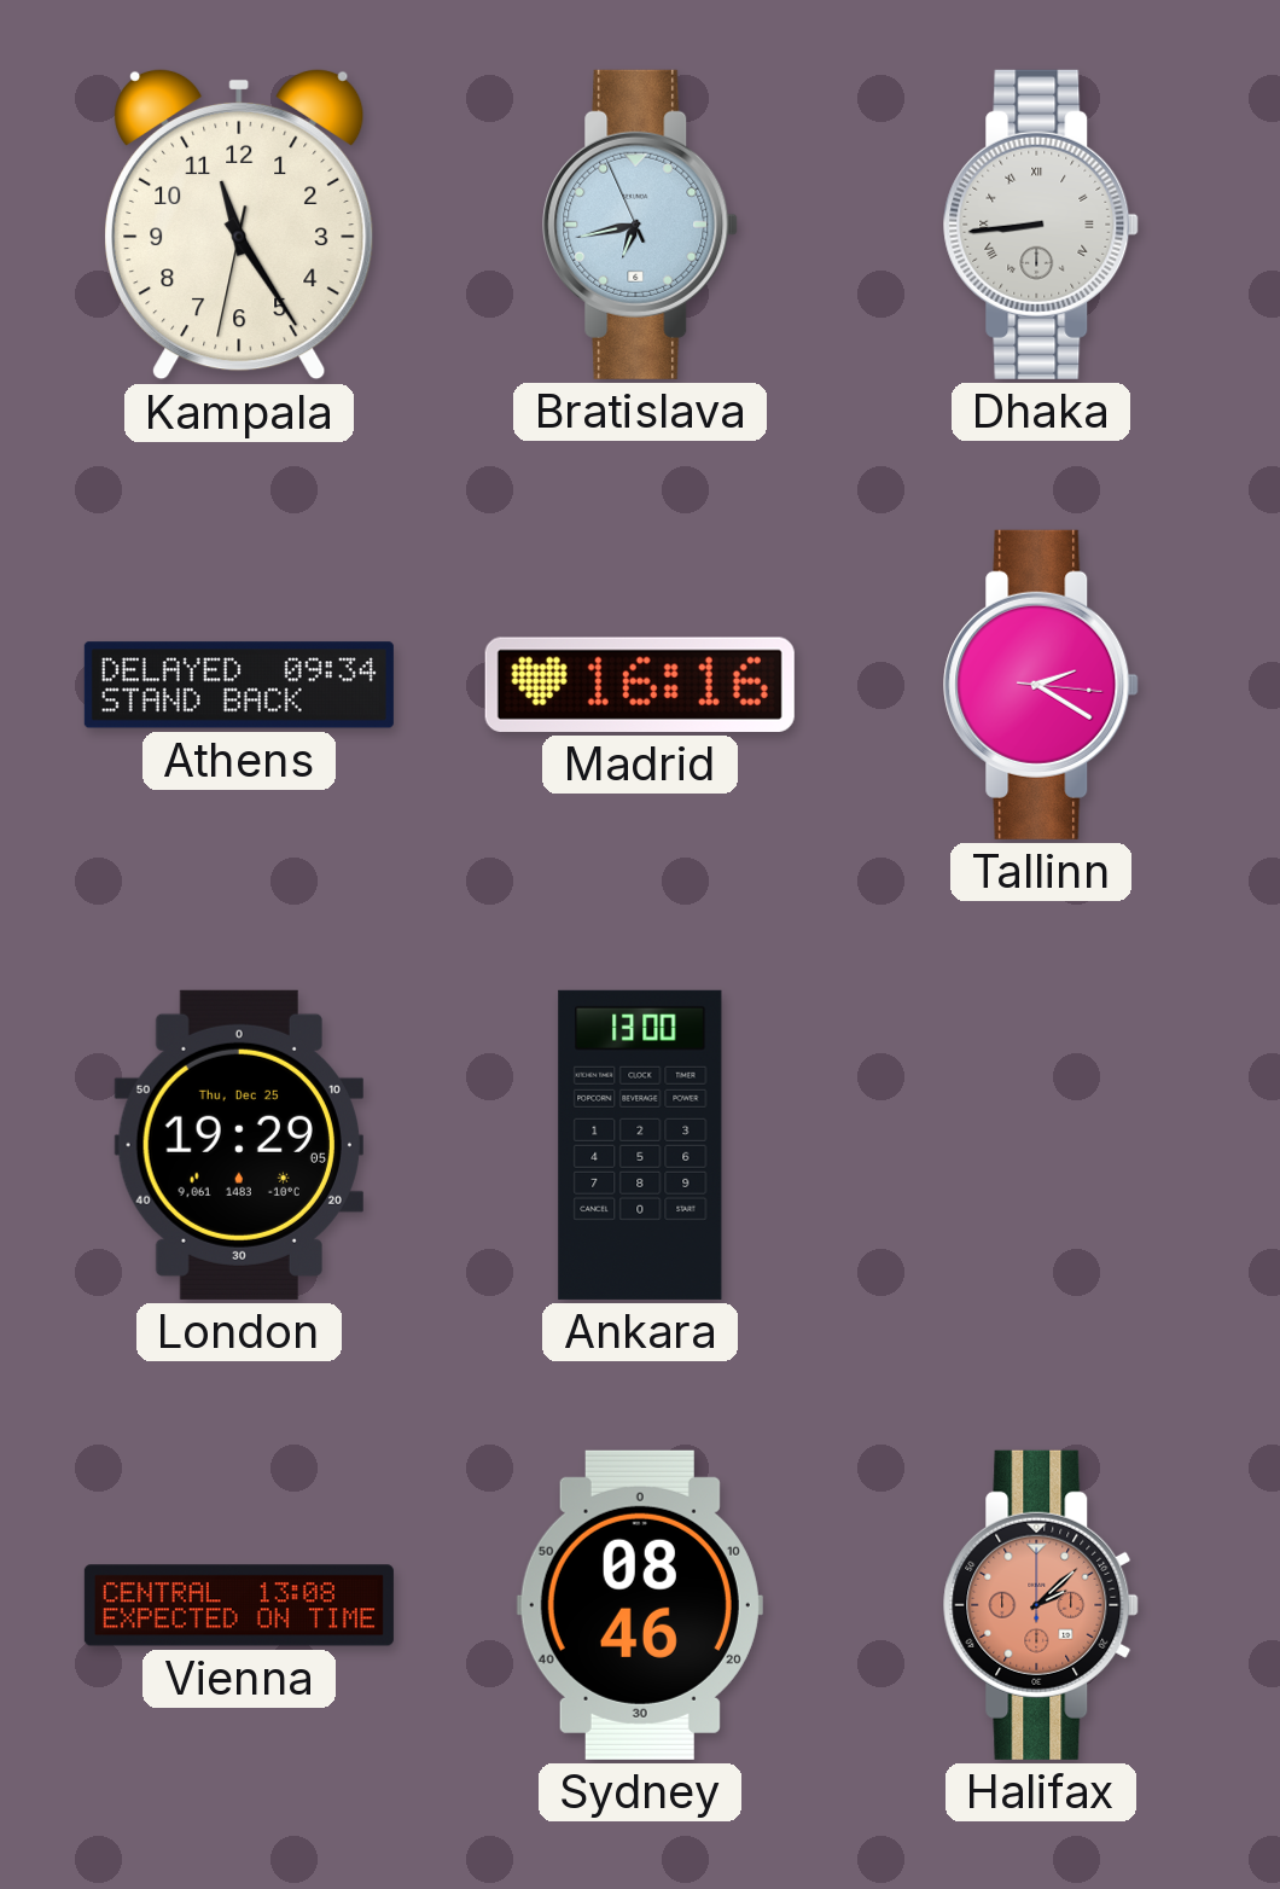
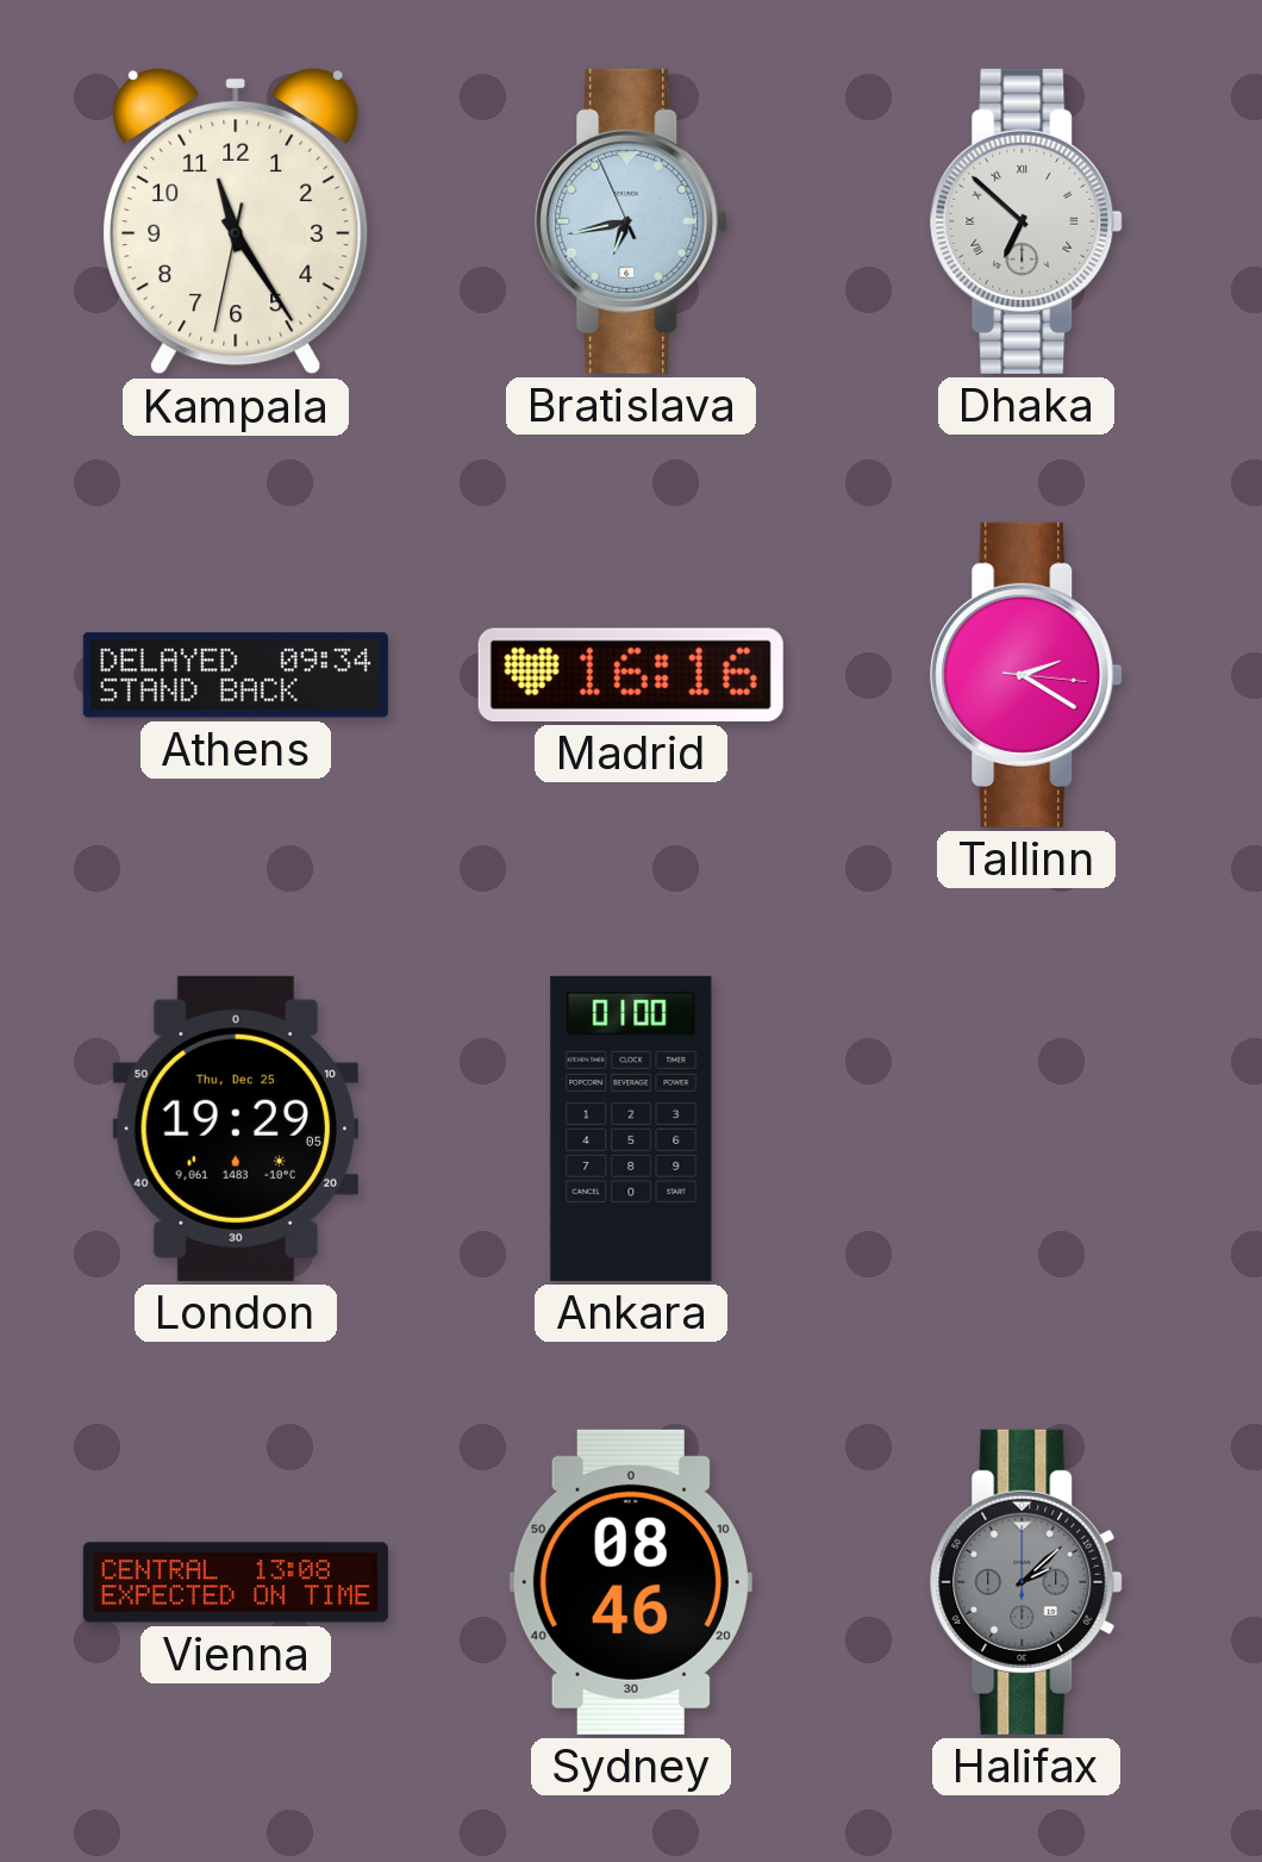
Dhaka: 8:44 -> 6:52
Ankara: 13:00 -> 01:00
Halifax dial: salmon -> grey
